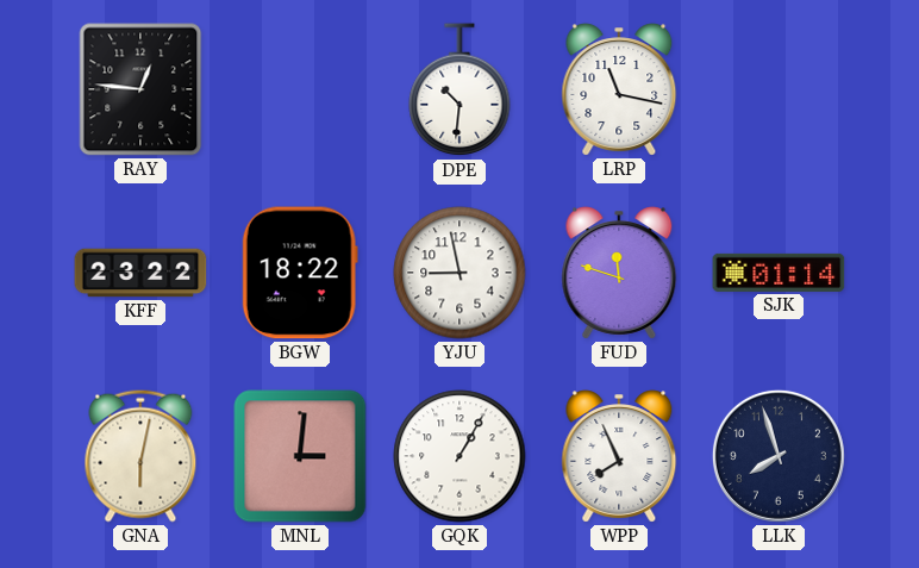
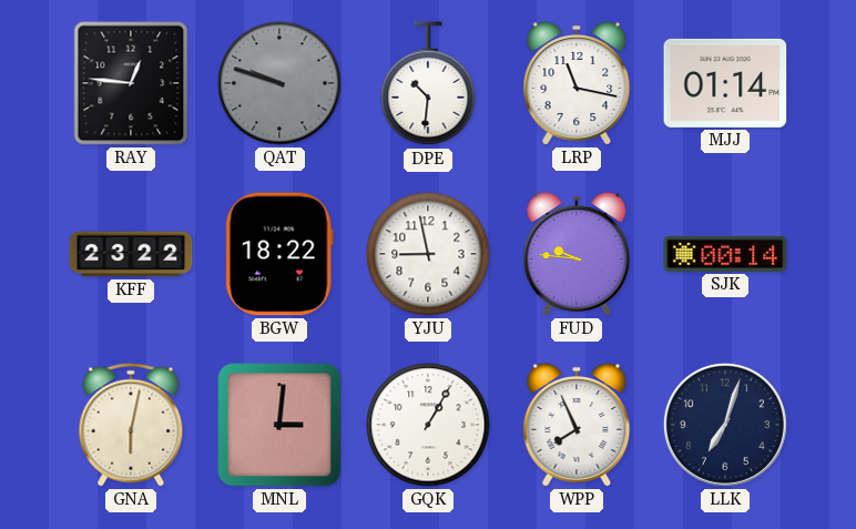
QAT: none -> 9:48
MJJ: none -> 01:14
FUD: 11:48 -> 9:46
SJK: 01:14 -> 00:14
LLK: 7:57 -> 7:03
